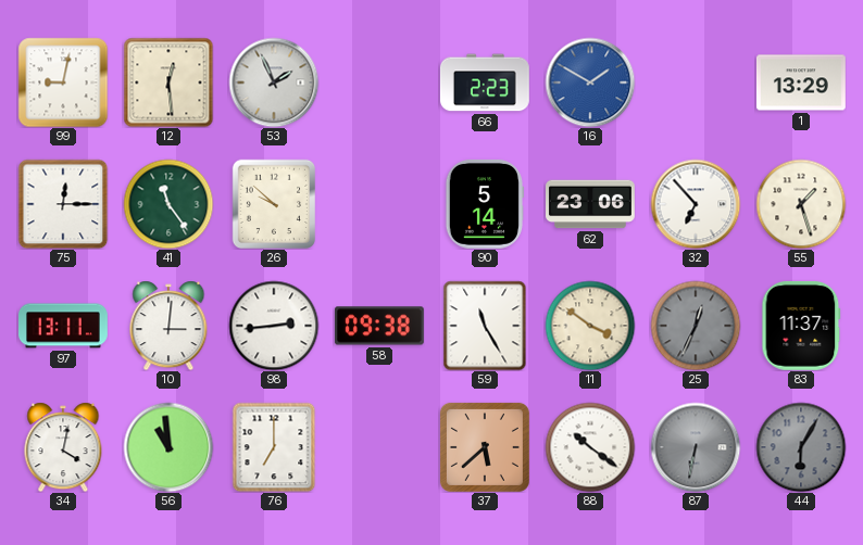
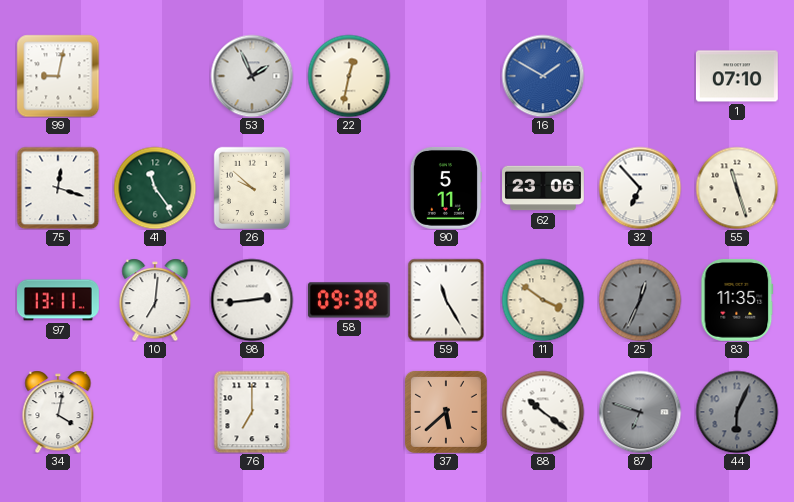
12: 12:29 -> none
22: none -> 12:32
66: 2:23 -> none
1: 13:29 -> 07:10
75: 12:15 -> 12:18
90: 5:14 -> 5:11
55: 1:27 -> 11:27
10: 3:01 -> 7:01
83: 11:37 -> 11:35
56: 10:59 -> none
87: 6:32 -> 6:48
44: 6:05 -> 6:04
